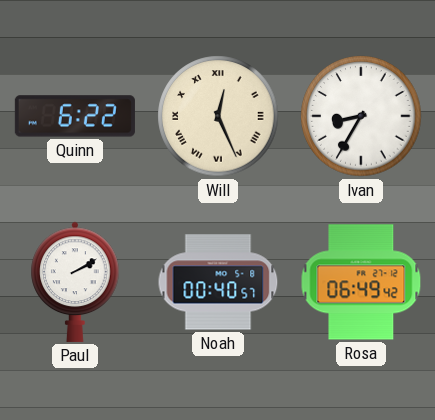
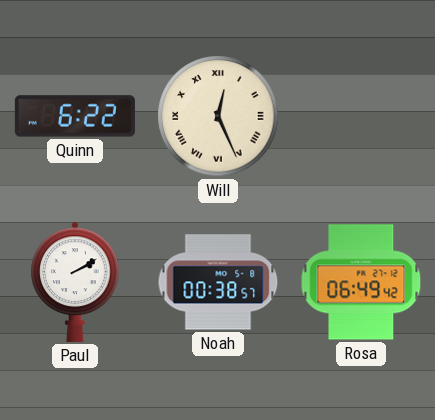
Ivan: 8:35 -> none
Noah: 00:40 -> 00:38
